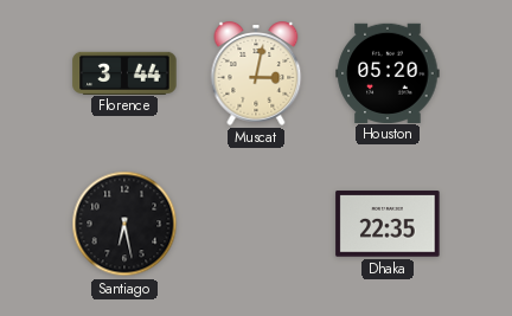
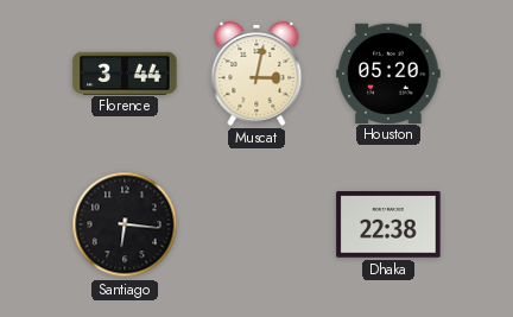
Santiago: 6:28 -> 6:16
Dhaka: 22:35 -> 22:38
